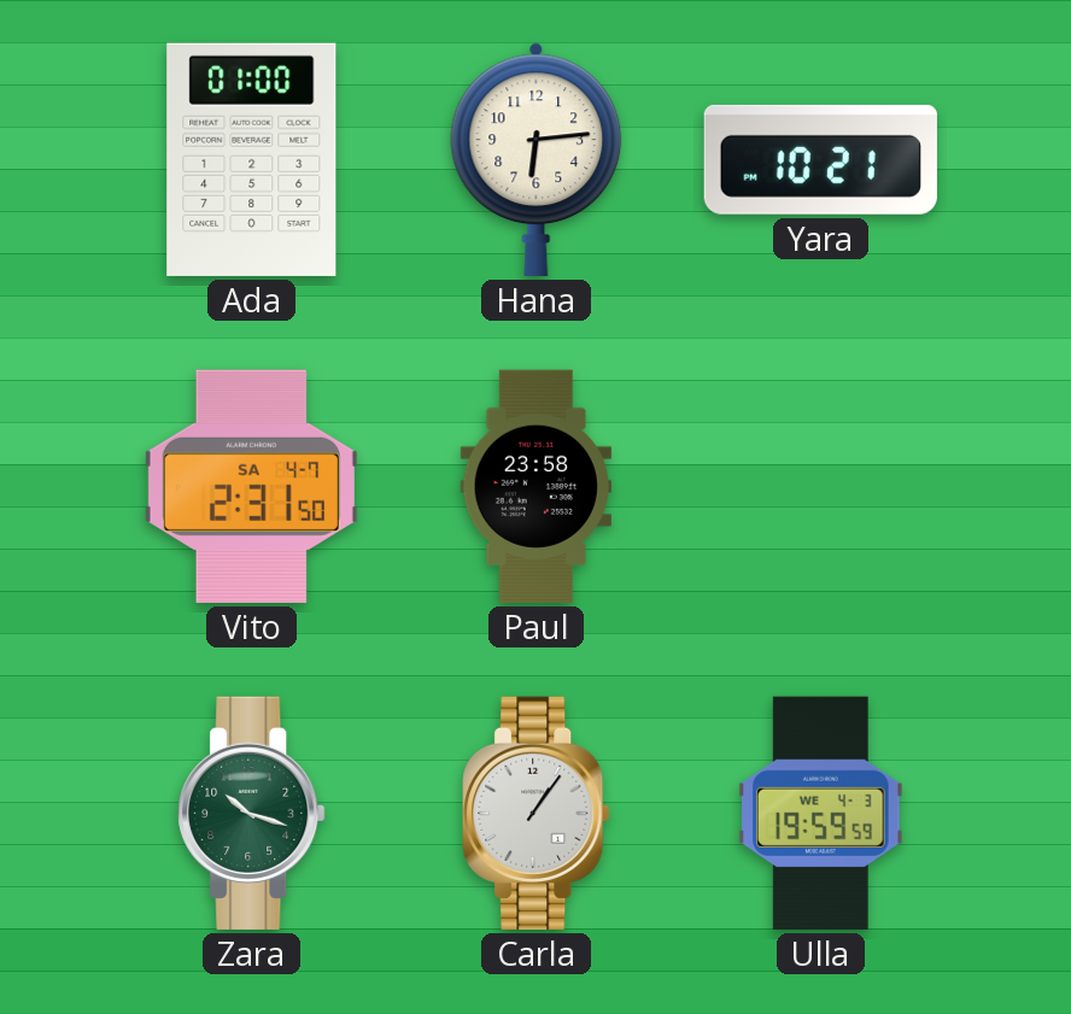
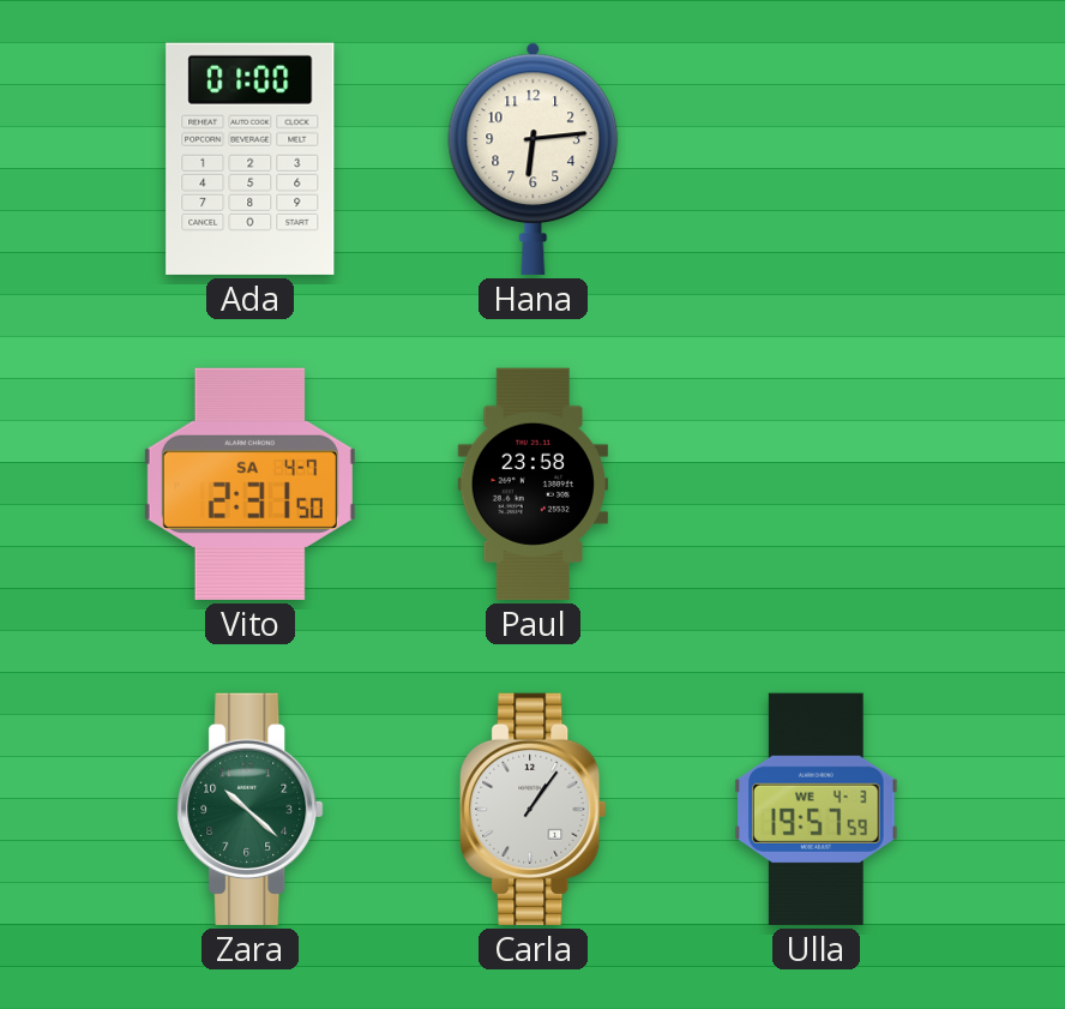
Yara: 10:21 -> none
Zara: 10:18 -> 10:22
Ulla: 19:59 -> 19:57
